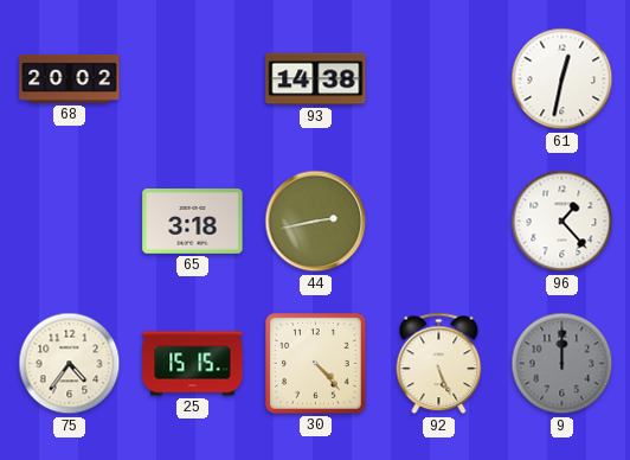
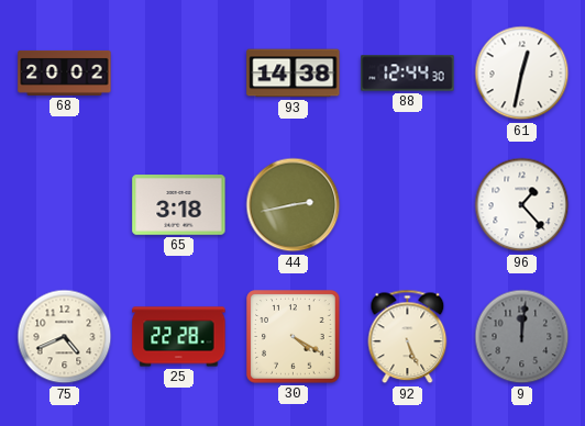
88: none -> 12:44
75: 4:36 -> 4:41
25: 15:15 -> 22:28
30: 4:23 -> 4:20
9: 12:00 -> 12:01
